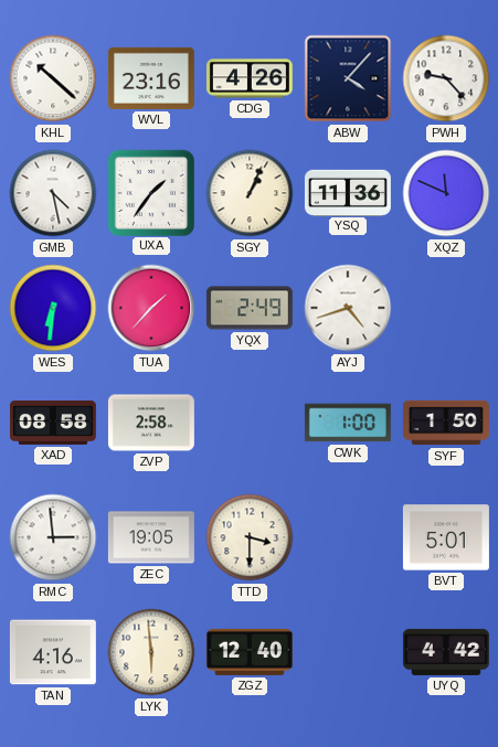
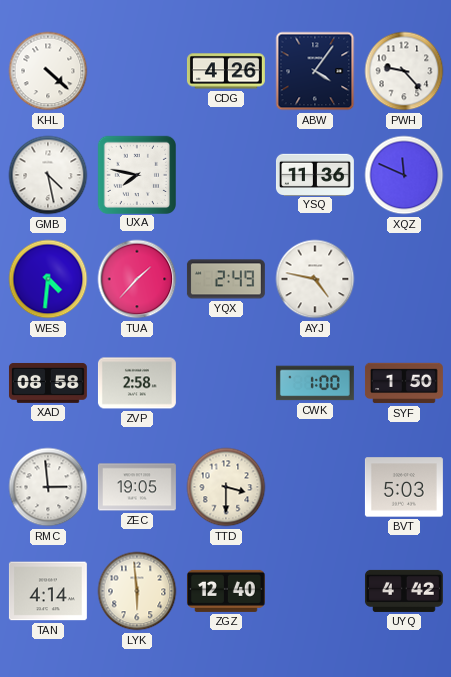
KHL: 10:22 -> 4:22
WVL: 23:16 -> none
ABW: 4:07 -> 4:06
UXA: 1:36 -> 7:47
SGY: 1:04 -> none
WES: 6:31 -> 4:31
AYJ: 4:42 -> 4:47
BVT: 5:01 -> 5:03
TAN: 4:16 -> 4:14
